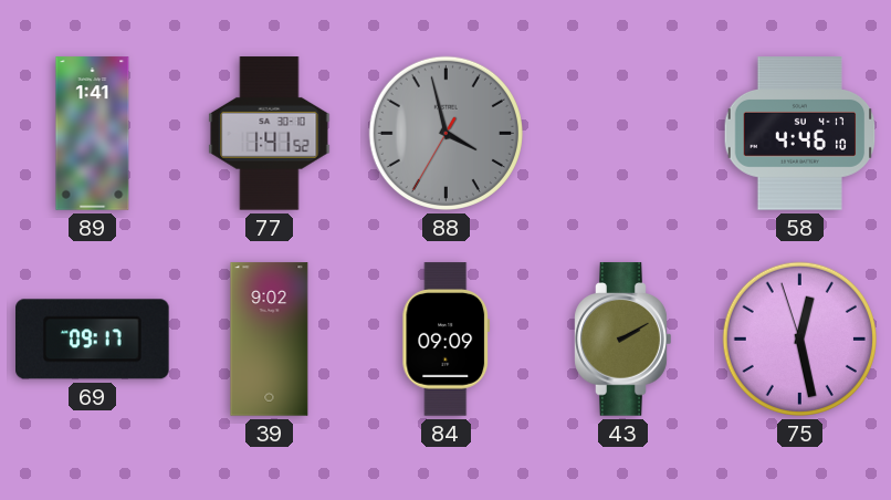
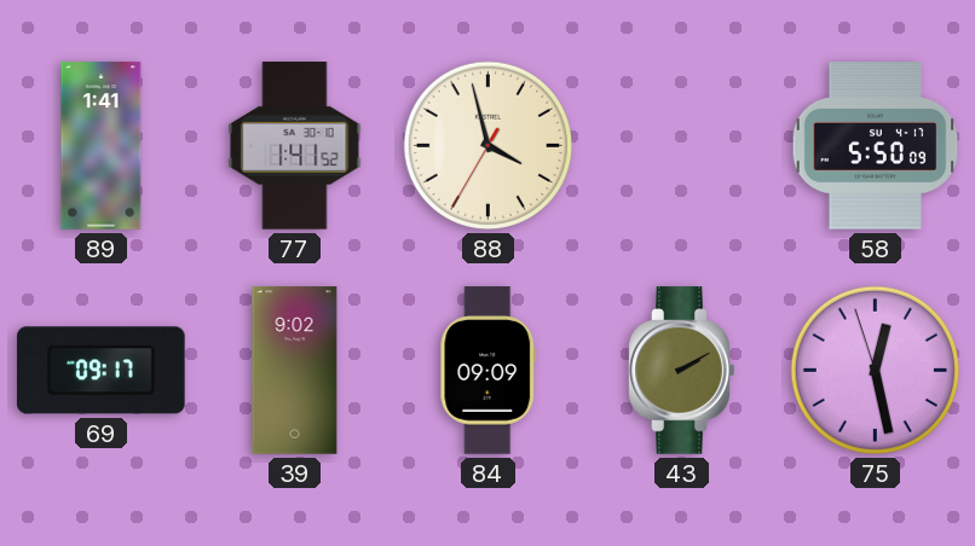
88 dial: grey -> cream
58: 4:46 -> 5:50
